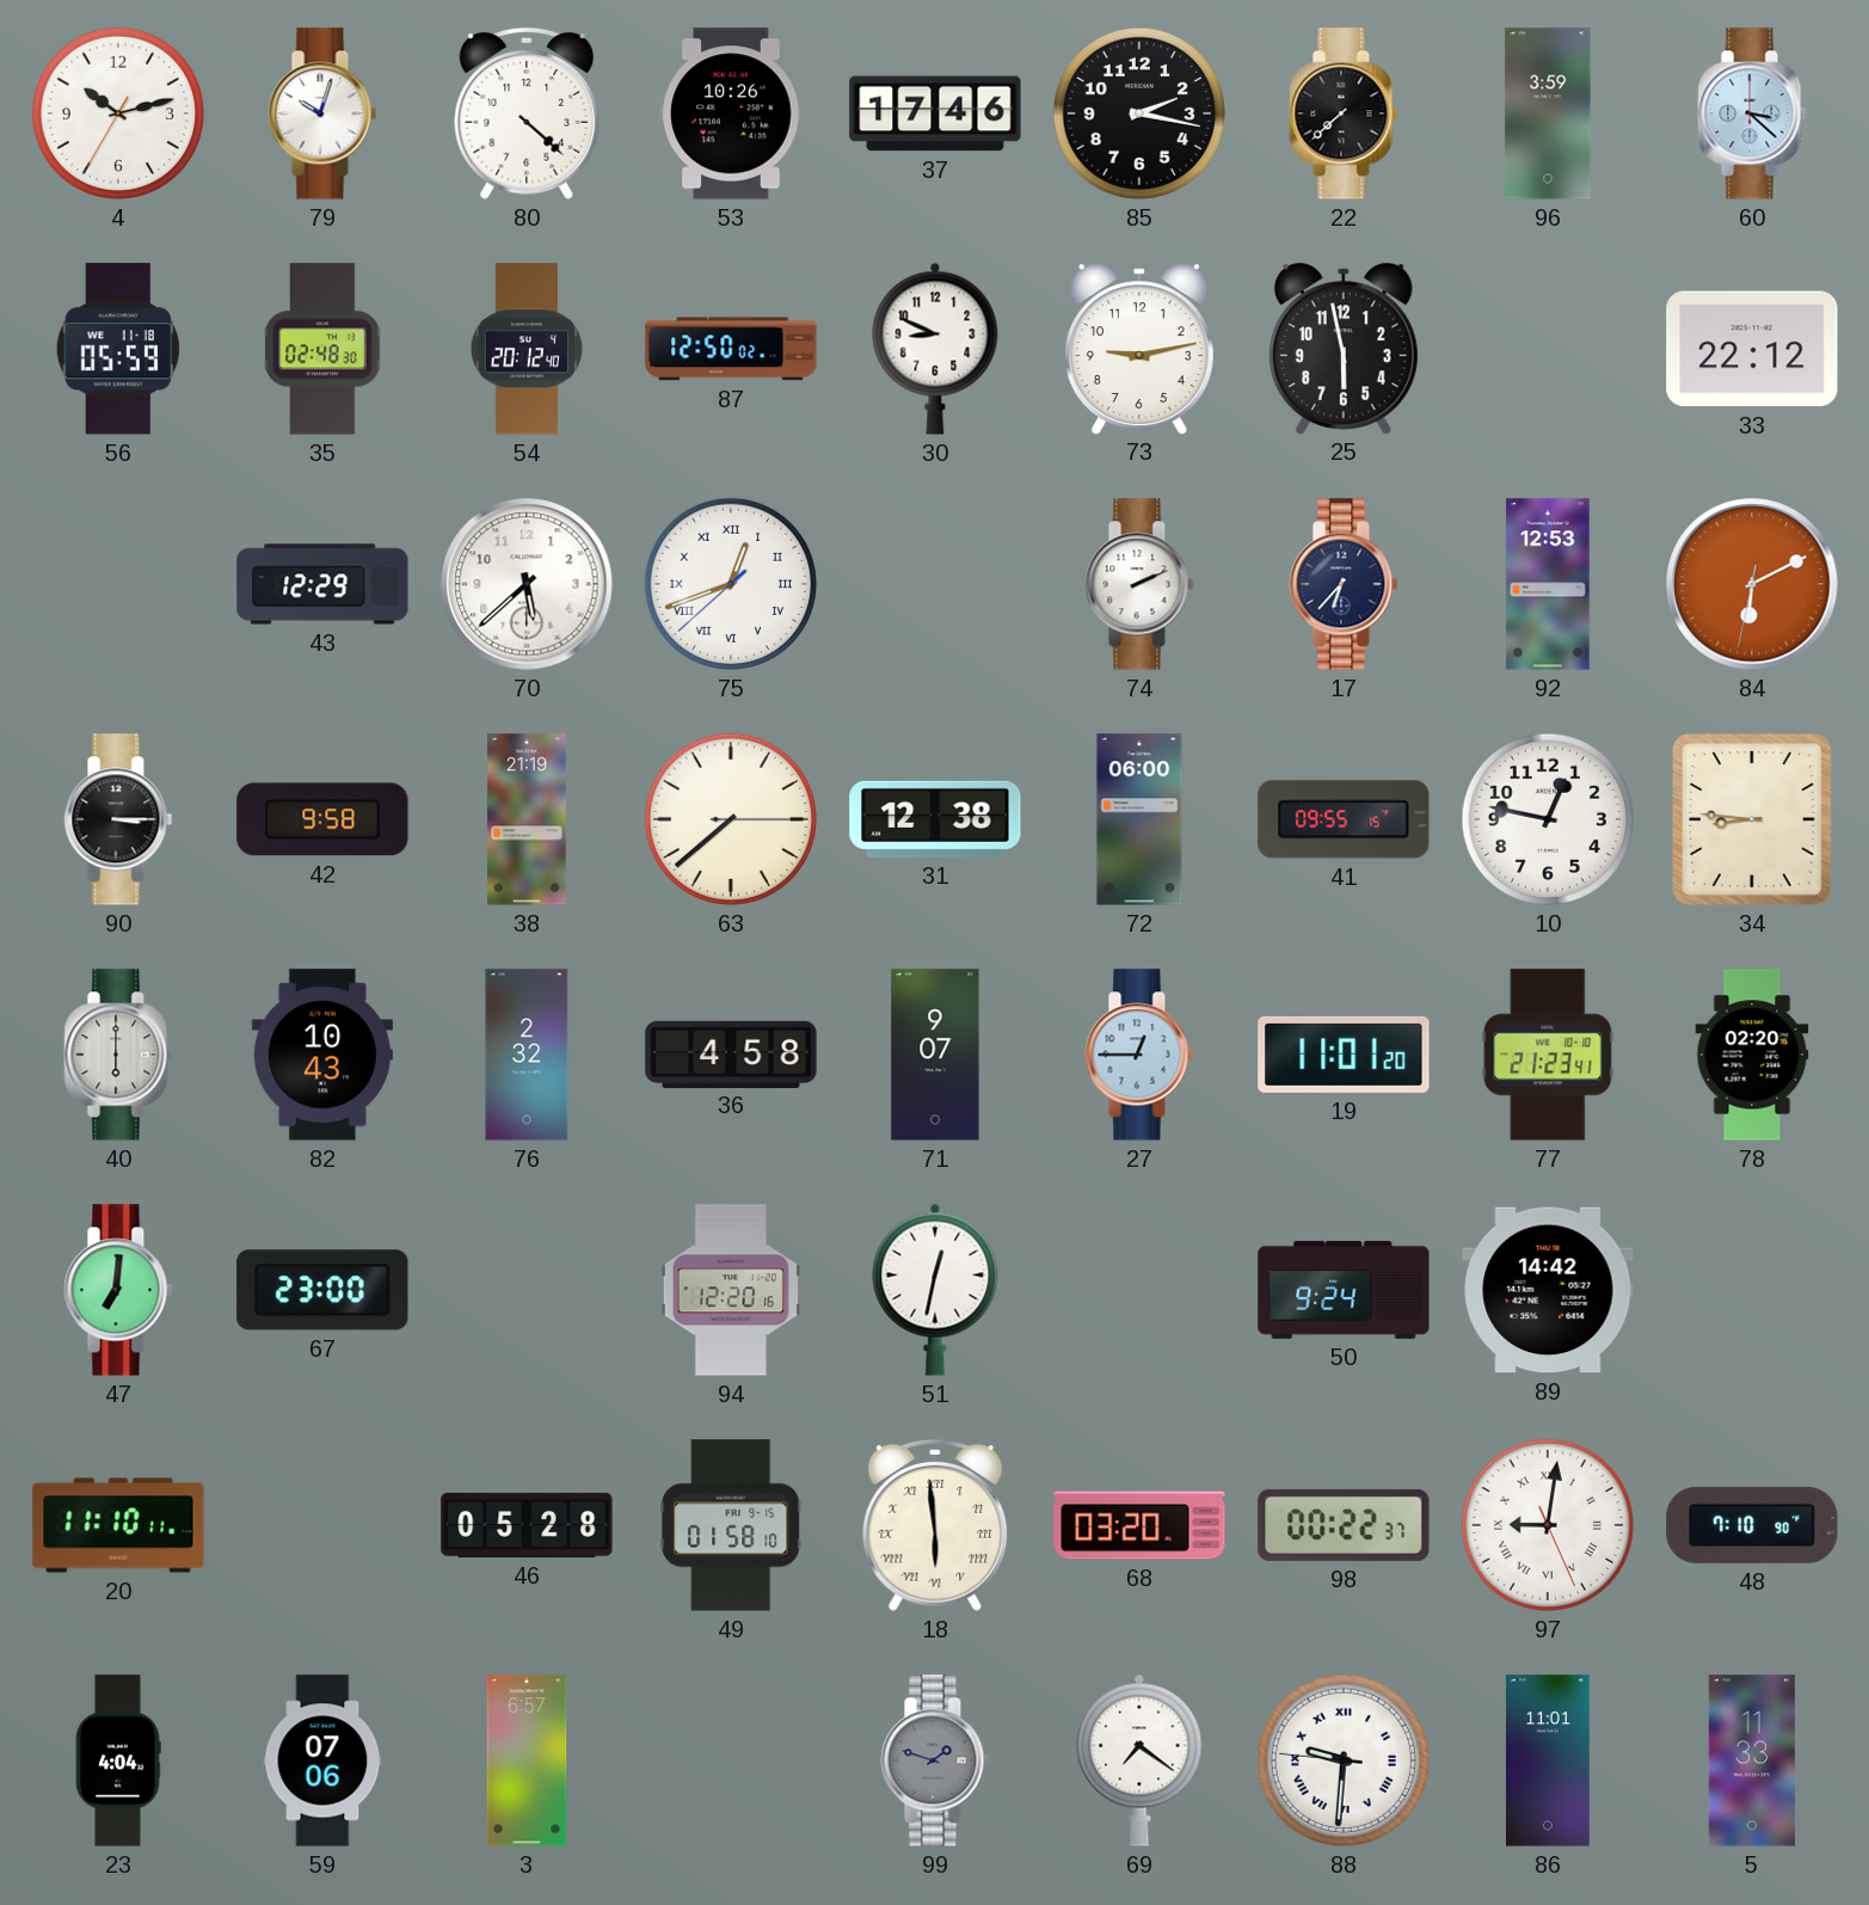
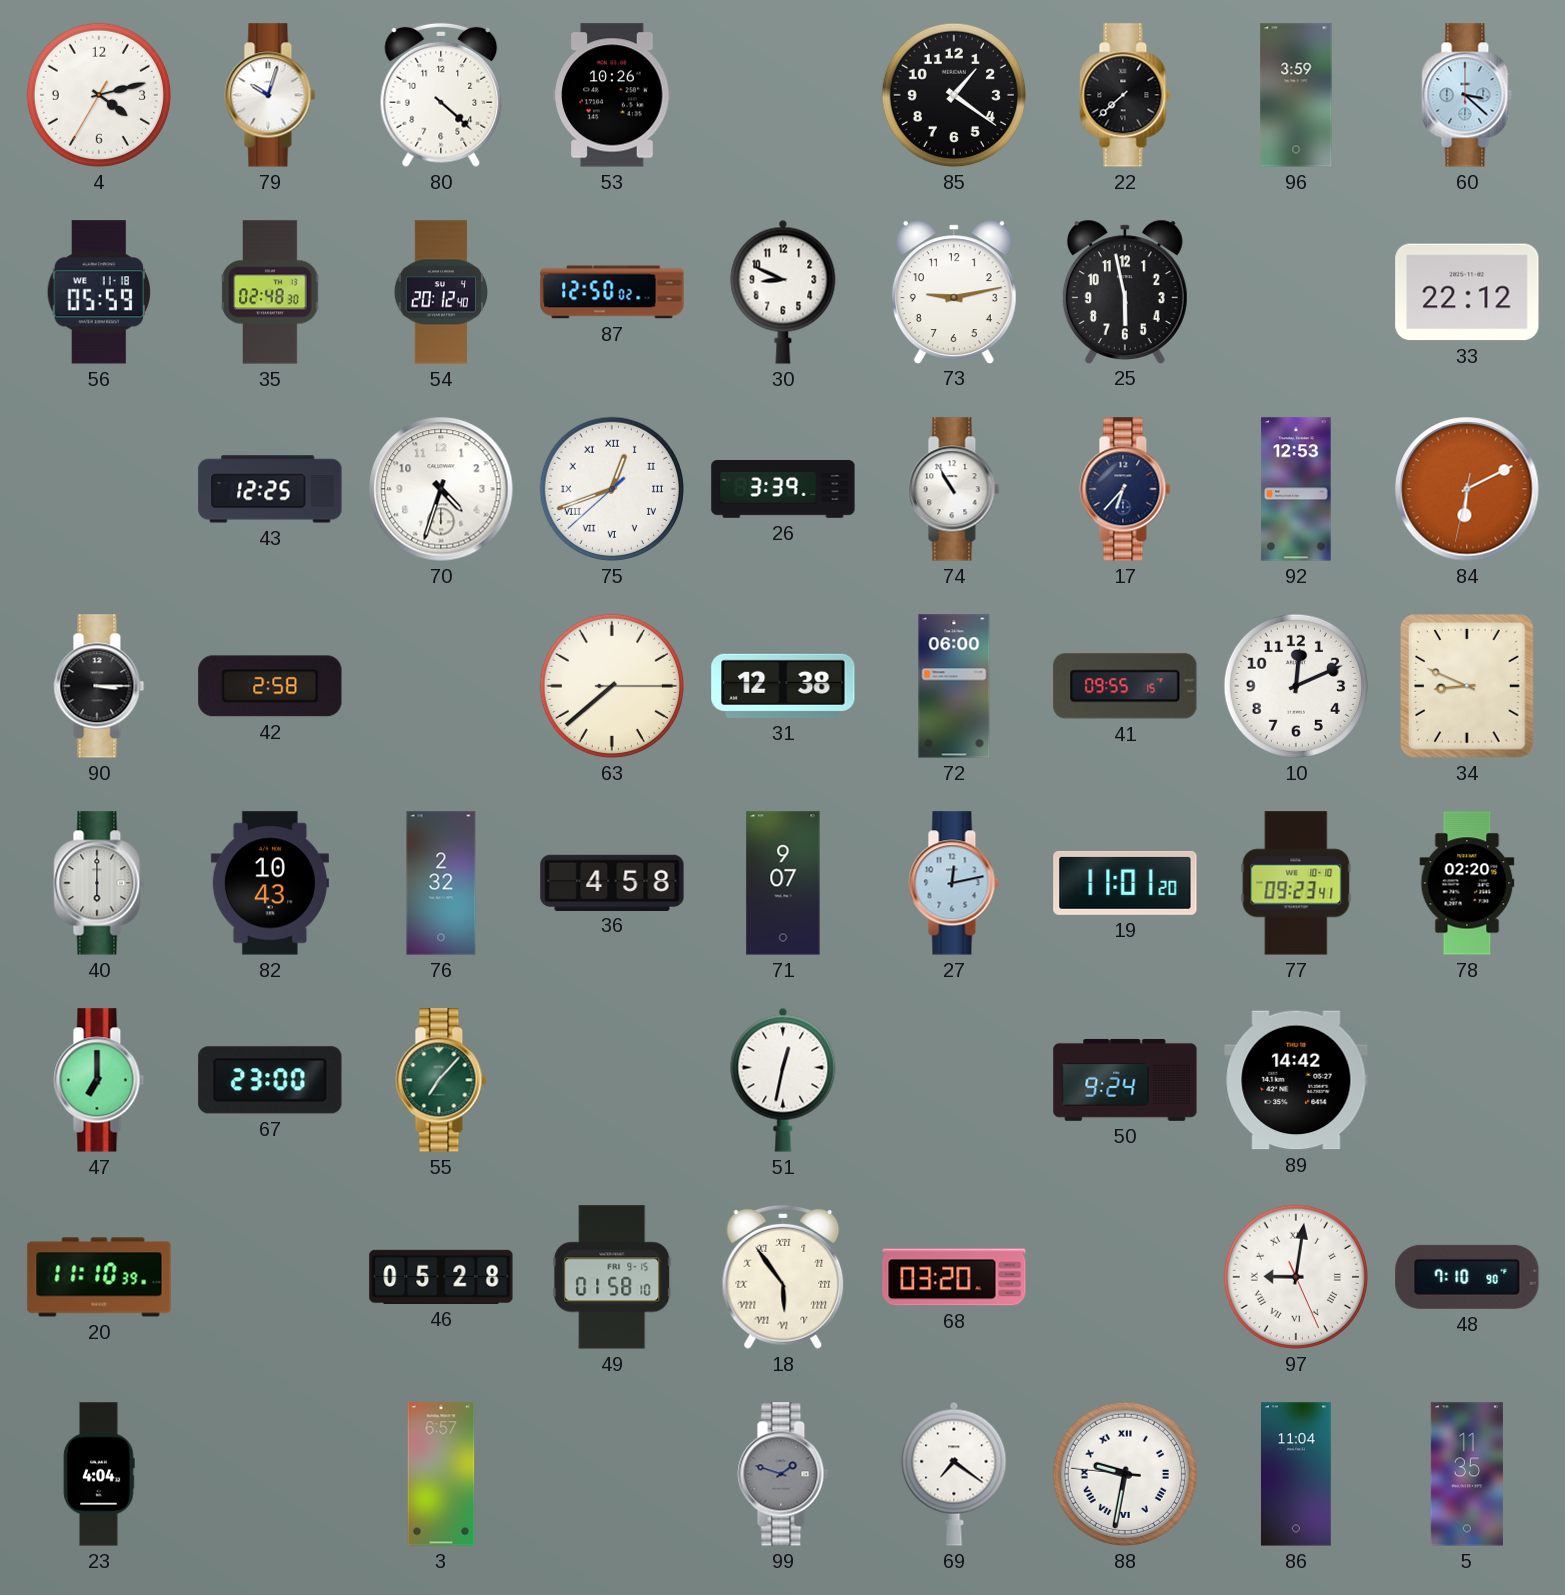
4: 10:12 -> 4:12
37: 17:46 -> none
85: 2:17 -> 1:21
43: 12:29 -> 12:25
70: 5:38 -> 4:33
26: none -> 3:39
74: 2:11 -> 10:55
42: 9:58 -> 2:58
38: 21:19 -> none
10: 12:47 -> 12:11
34: 8:46 -> 8:49
27: 12:45 -> 12:13
77: 21:23 -> 09:23
47: 7:01 -> 7:00
55: none -> 7:07
94: 12:20 -> none
20: 11:10:11 -> 11:10:39
18: 5:59 -> 5:54
98: 00:22 -> none
59: 07:06 -> none
88: 9:30 -> 9:31
86: 11:01 -> 11:04
5: 11:33 -> 11:35
